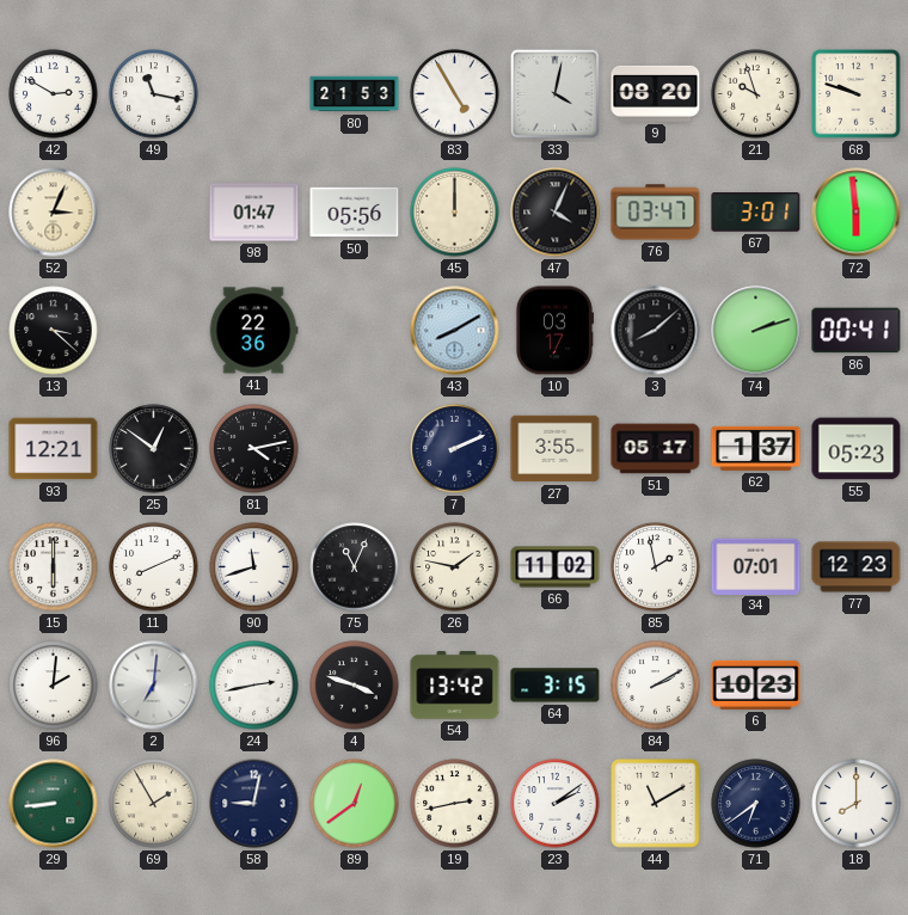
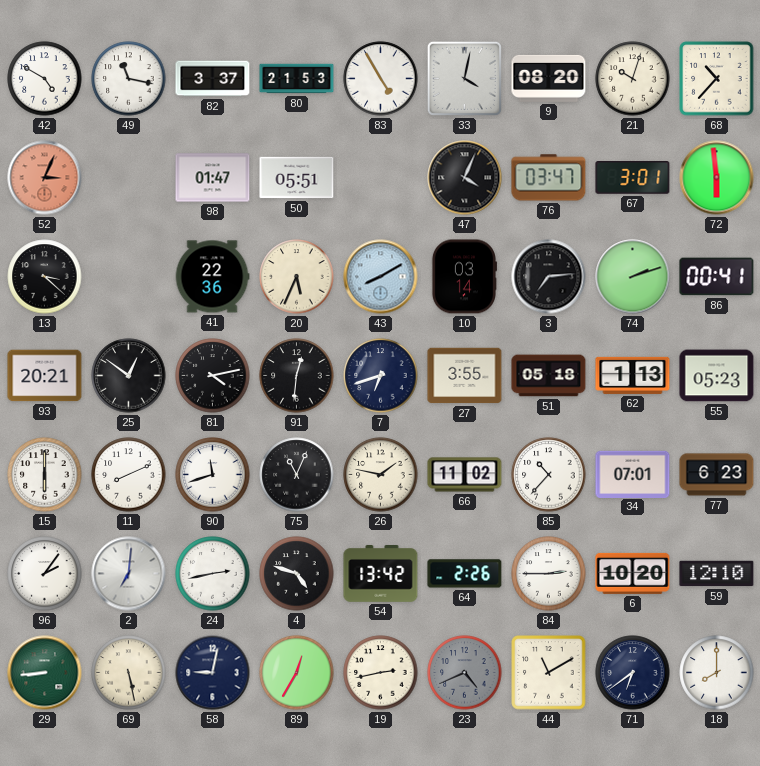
42: 2:50 -> 4:50
82: none -> 3:37
21: 9:57 -> 10:03
68: 9:48 -> 10:37
52 dial: cream -> salmon
50: 05:56 -> 05:51
45: 12:00 -> none
20: none -> 5:34
10: 03:17 -> 03:14
3: 8:08 -> 7:14
93: 12:21 -> 20:21
91: none -> 12:31
7: 2:11 -> 6:42
51: 05:17 -> 05:18
62: 1:37 -> 1:13
85: 1:58 -> 10:37
77: 12:23 -> 6:23
96: 2:01 -> 2:06
4: 3:48 -> 4:48
64: 3:15 -> 2:26
84: 2:10 -> 2:45
6: 10:23 -> 10:20
59: none -> 12:10
69: 1:55 -> 5:28
89: 12:39 -> 12:35
23: 2:09 -> 4:41
23 dial: white -> grey
